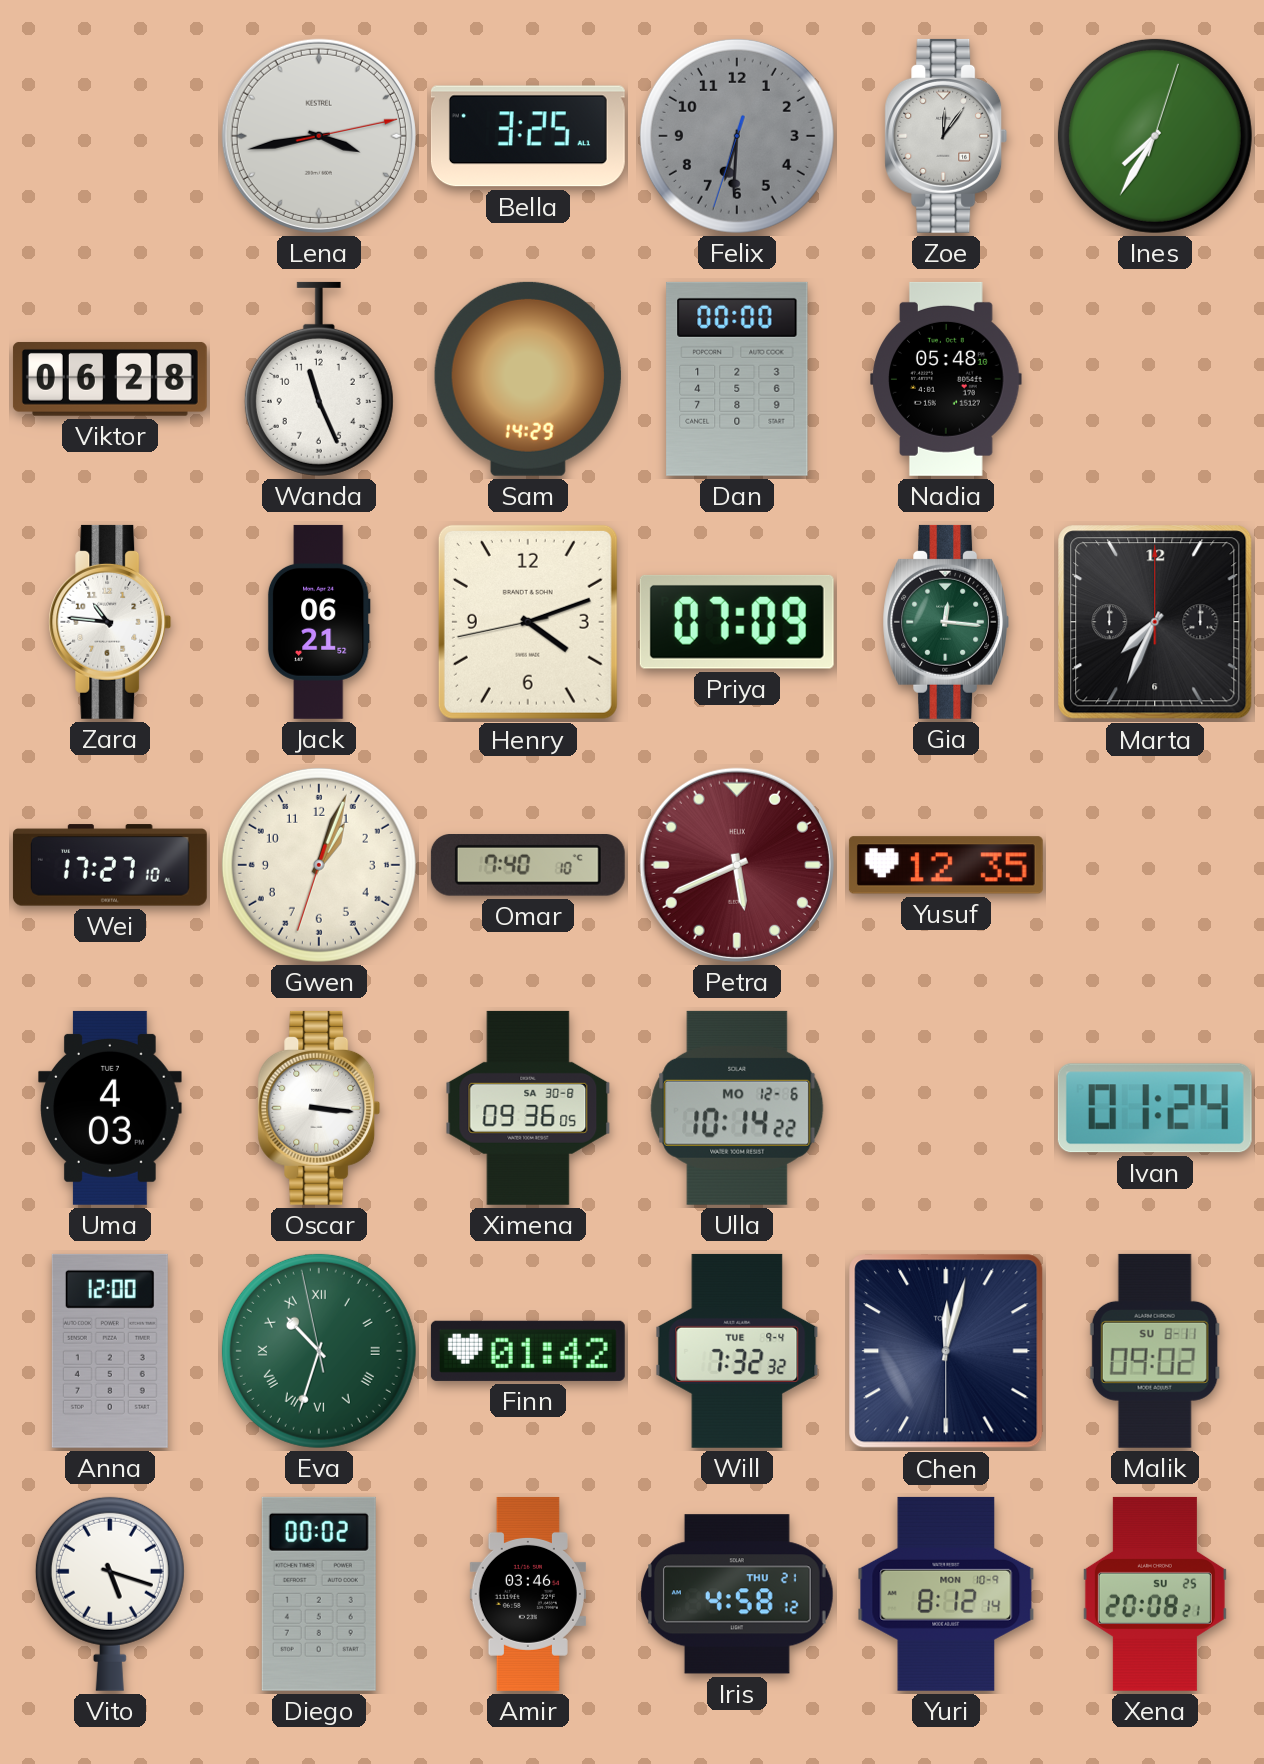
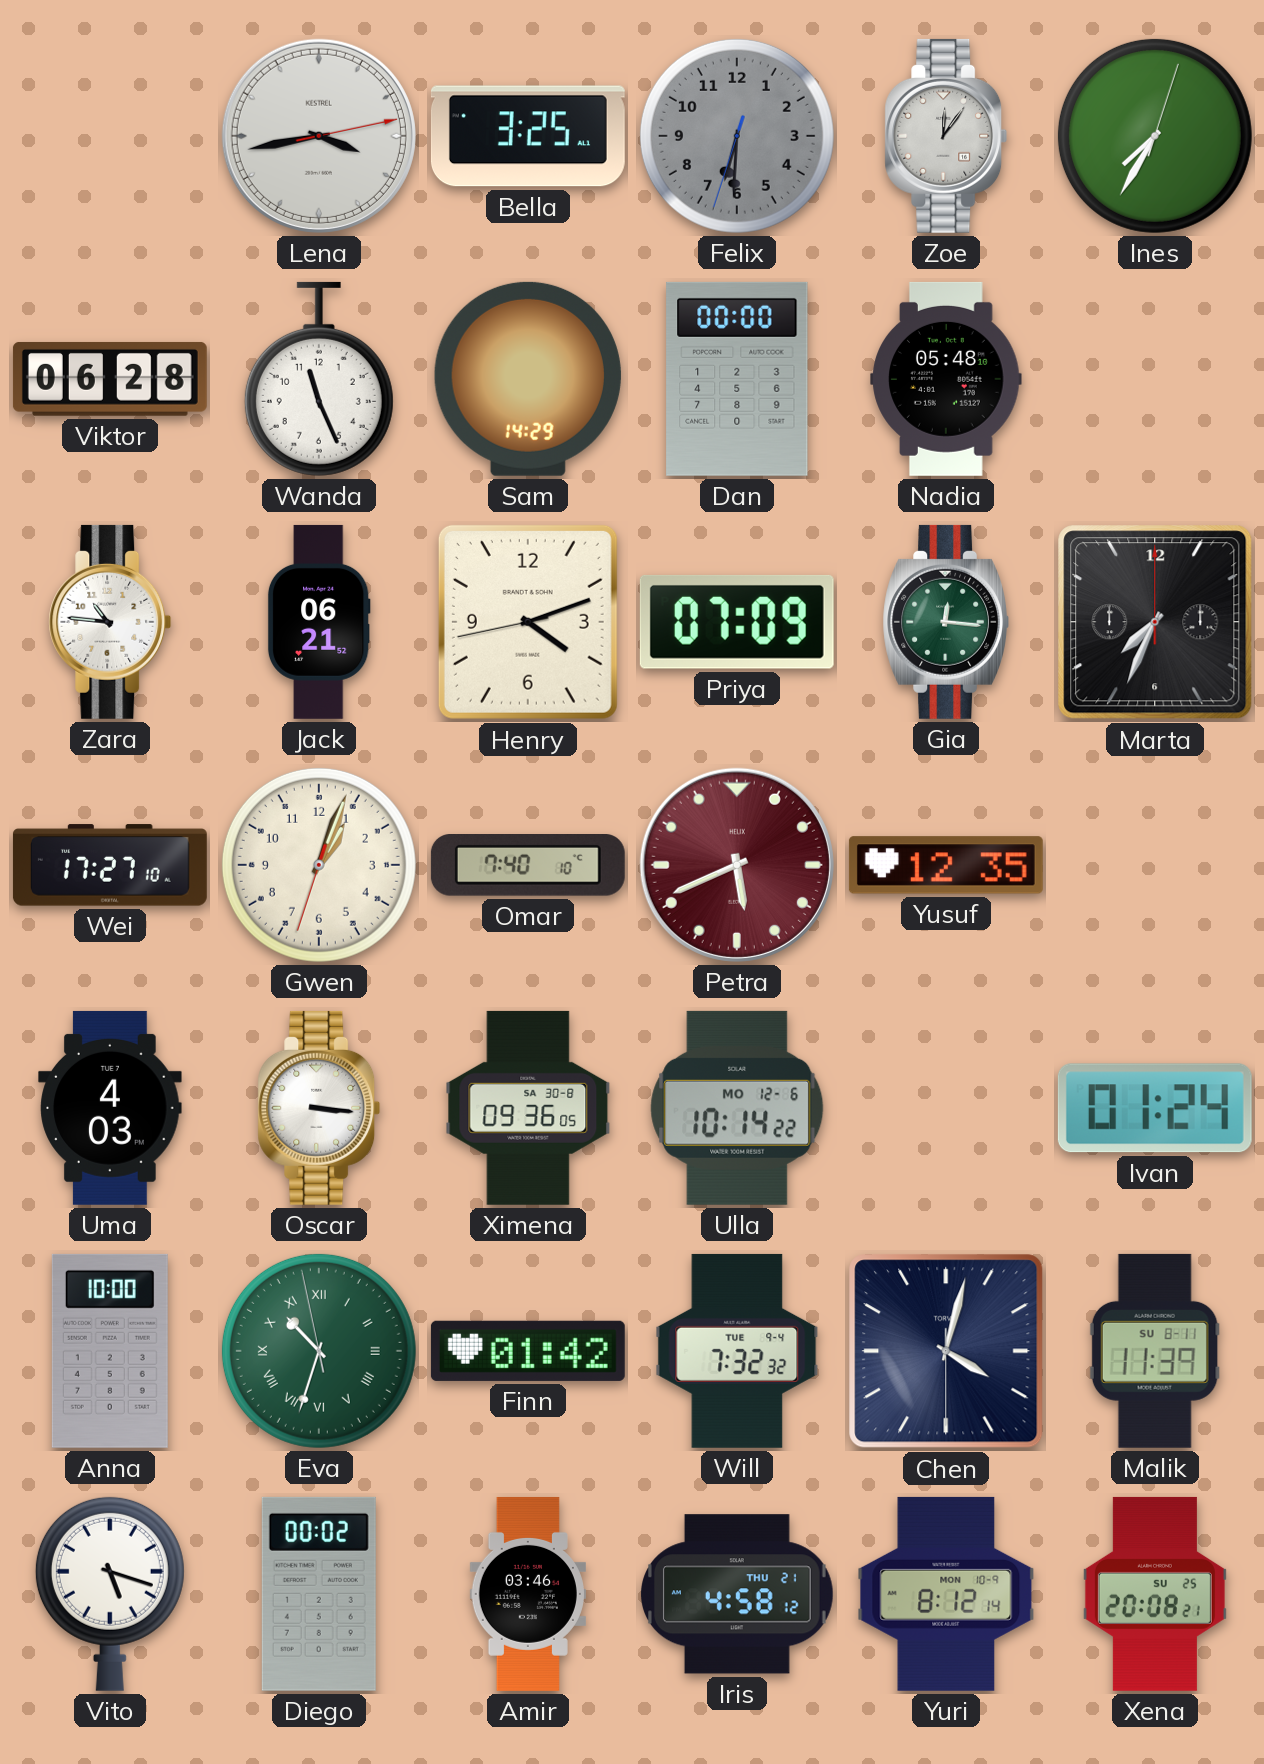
Anna: 12:00 -> 10:00
Chen: 12:02 -> 4:02
Malik: 09:02 -> 11:39
